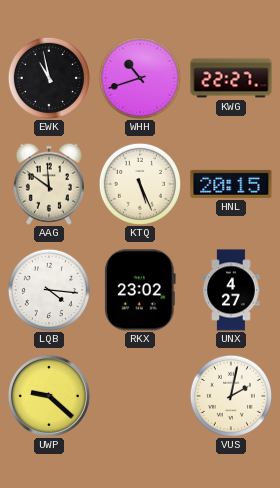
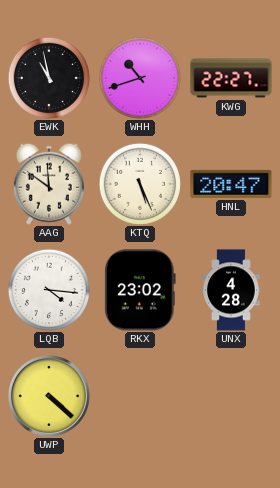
HNL: 20:15 -> 20:47
UNX: 4:27 -> 4:28
UWP: 9:22 -> 4:22
VUS: 2:02 -> none
